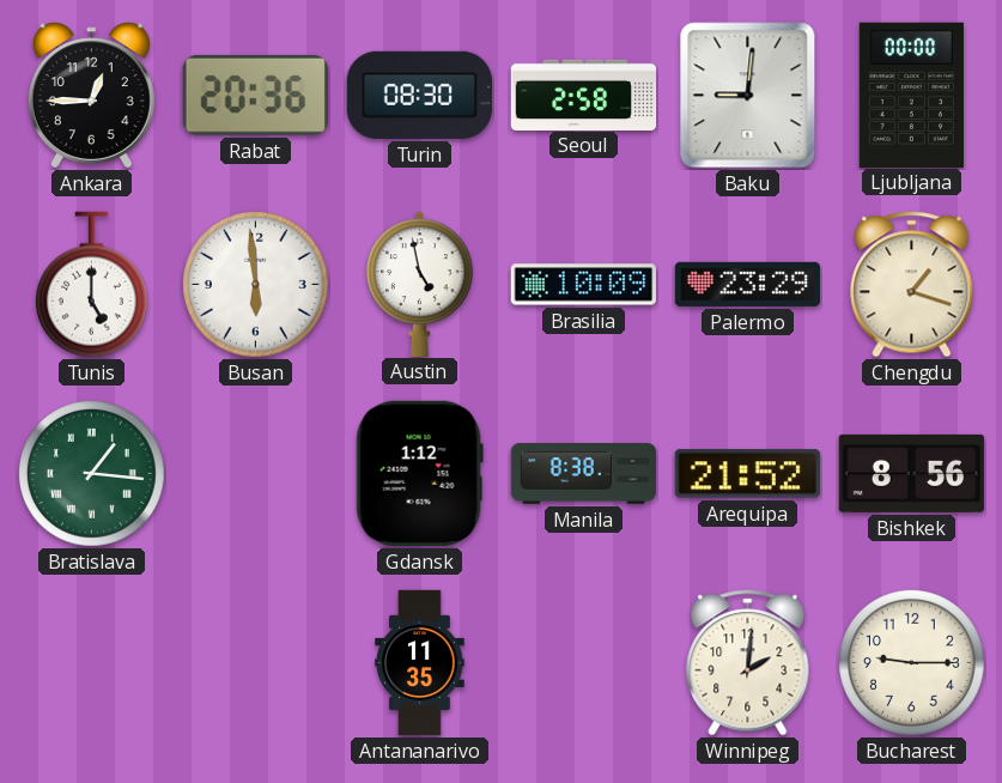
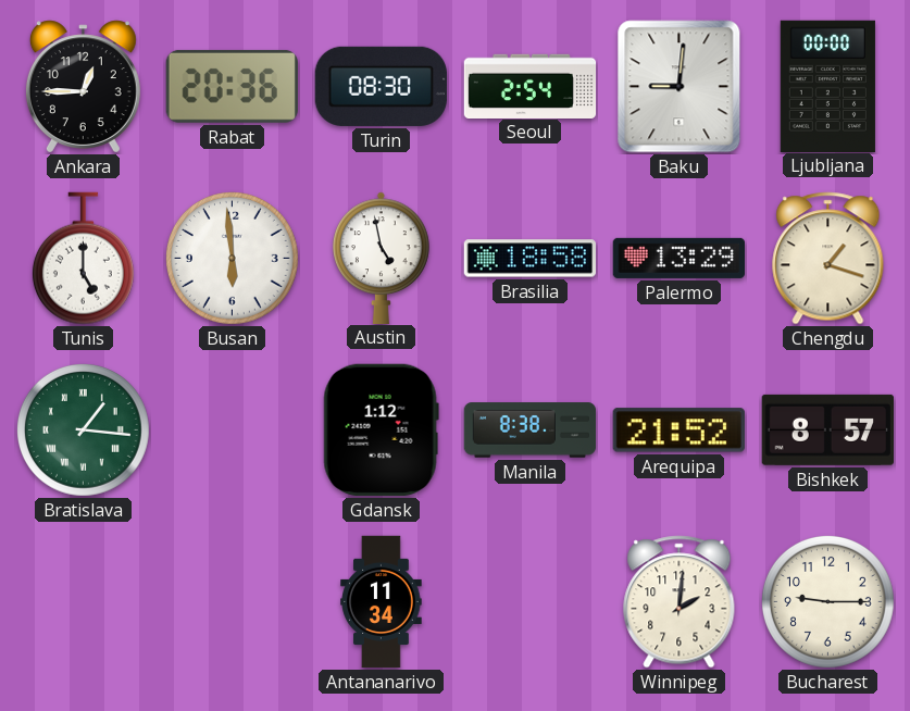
Seoul: 2:58 -> 2:54
Brasilia: 10:09 -> 18:58
Palermo: 23:29 -> 13:29
Bishkek: 8:56 -> 8:57
Antananarivo: 11:35 -> 11:34
